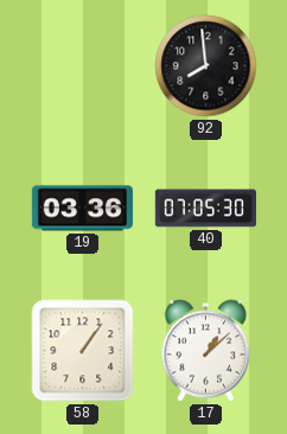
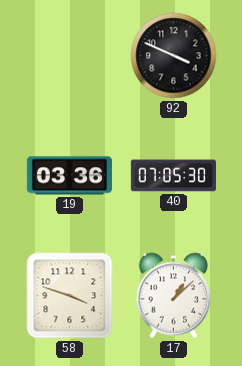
92: 7:59 -> 3:49
58: 1:06 -> 3:48
